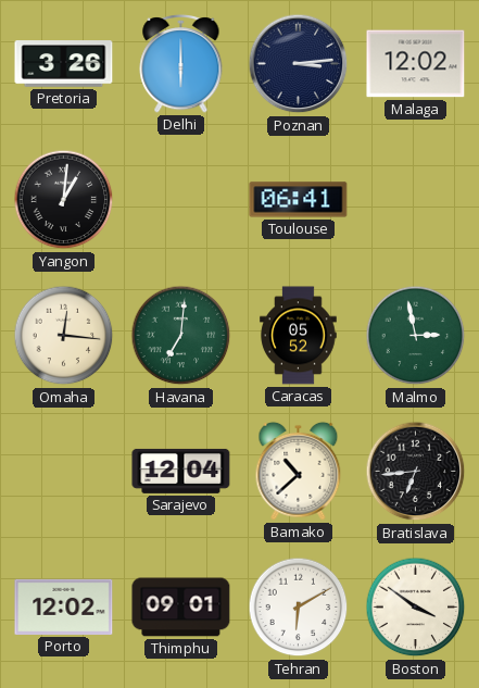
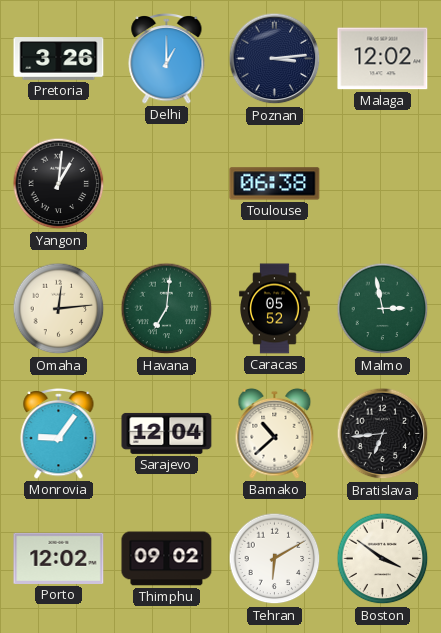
Delhi: 6:00 -> 1:00
Toulouse: 06:41 -> 06:38
Omaha: 12:16 -> 12:14
Monrovia: none -> 9:06
Thimphu: 09:01 -> 09:02
